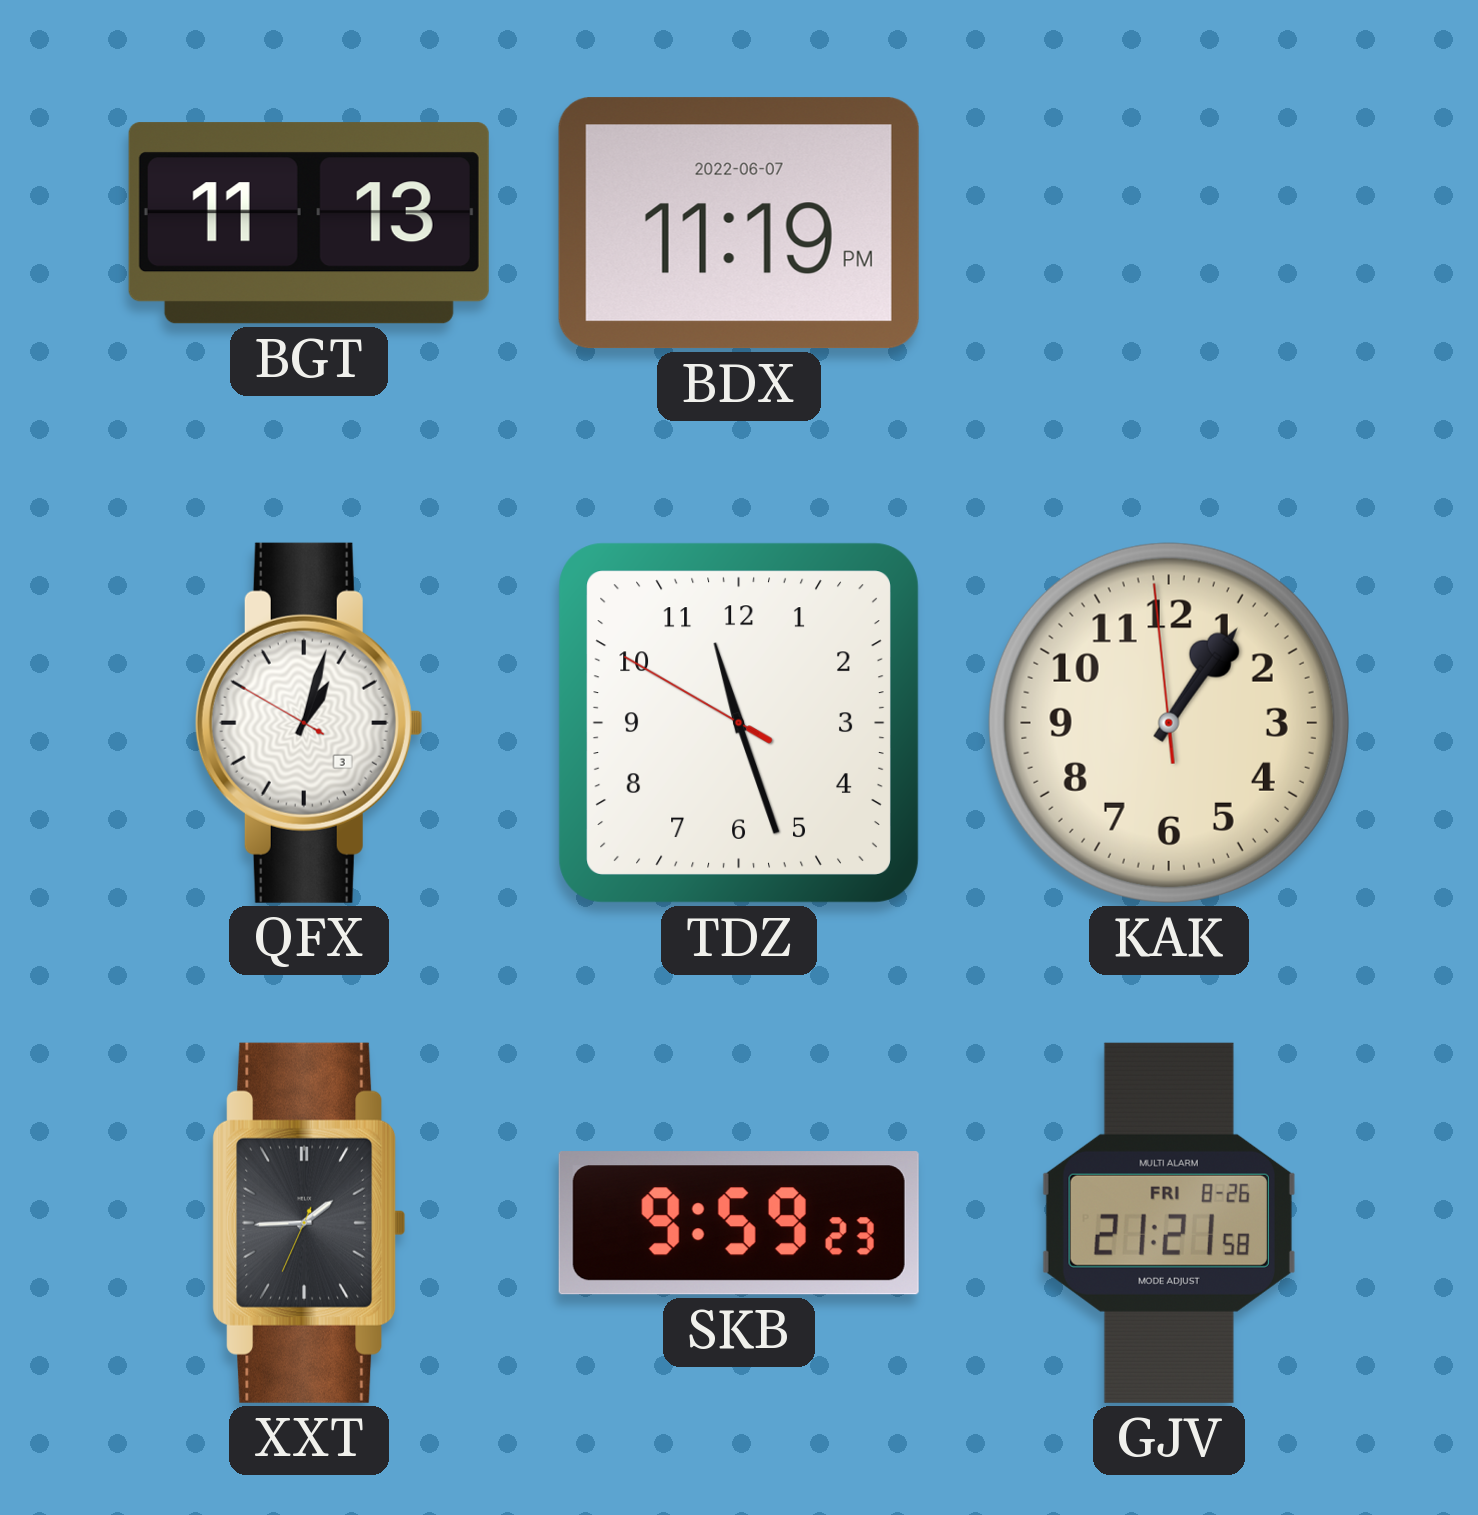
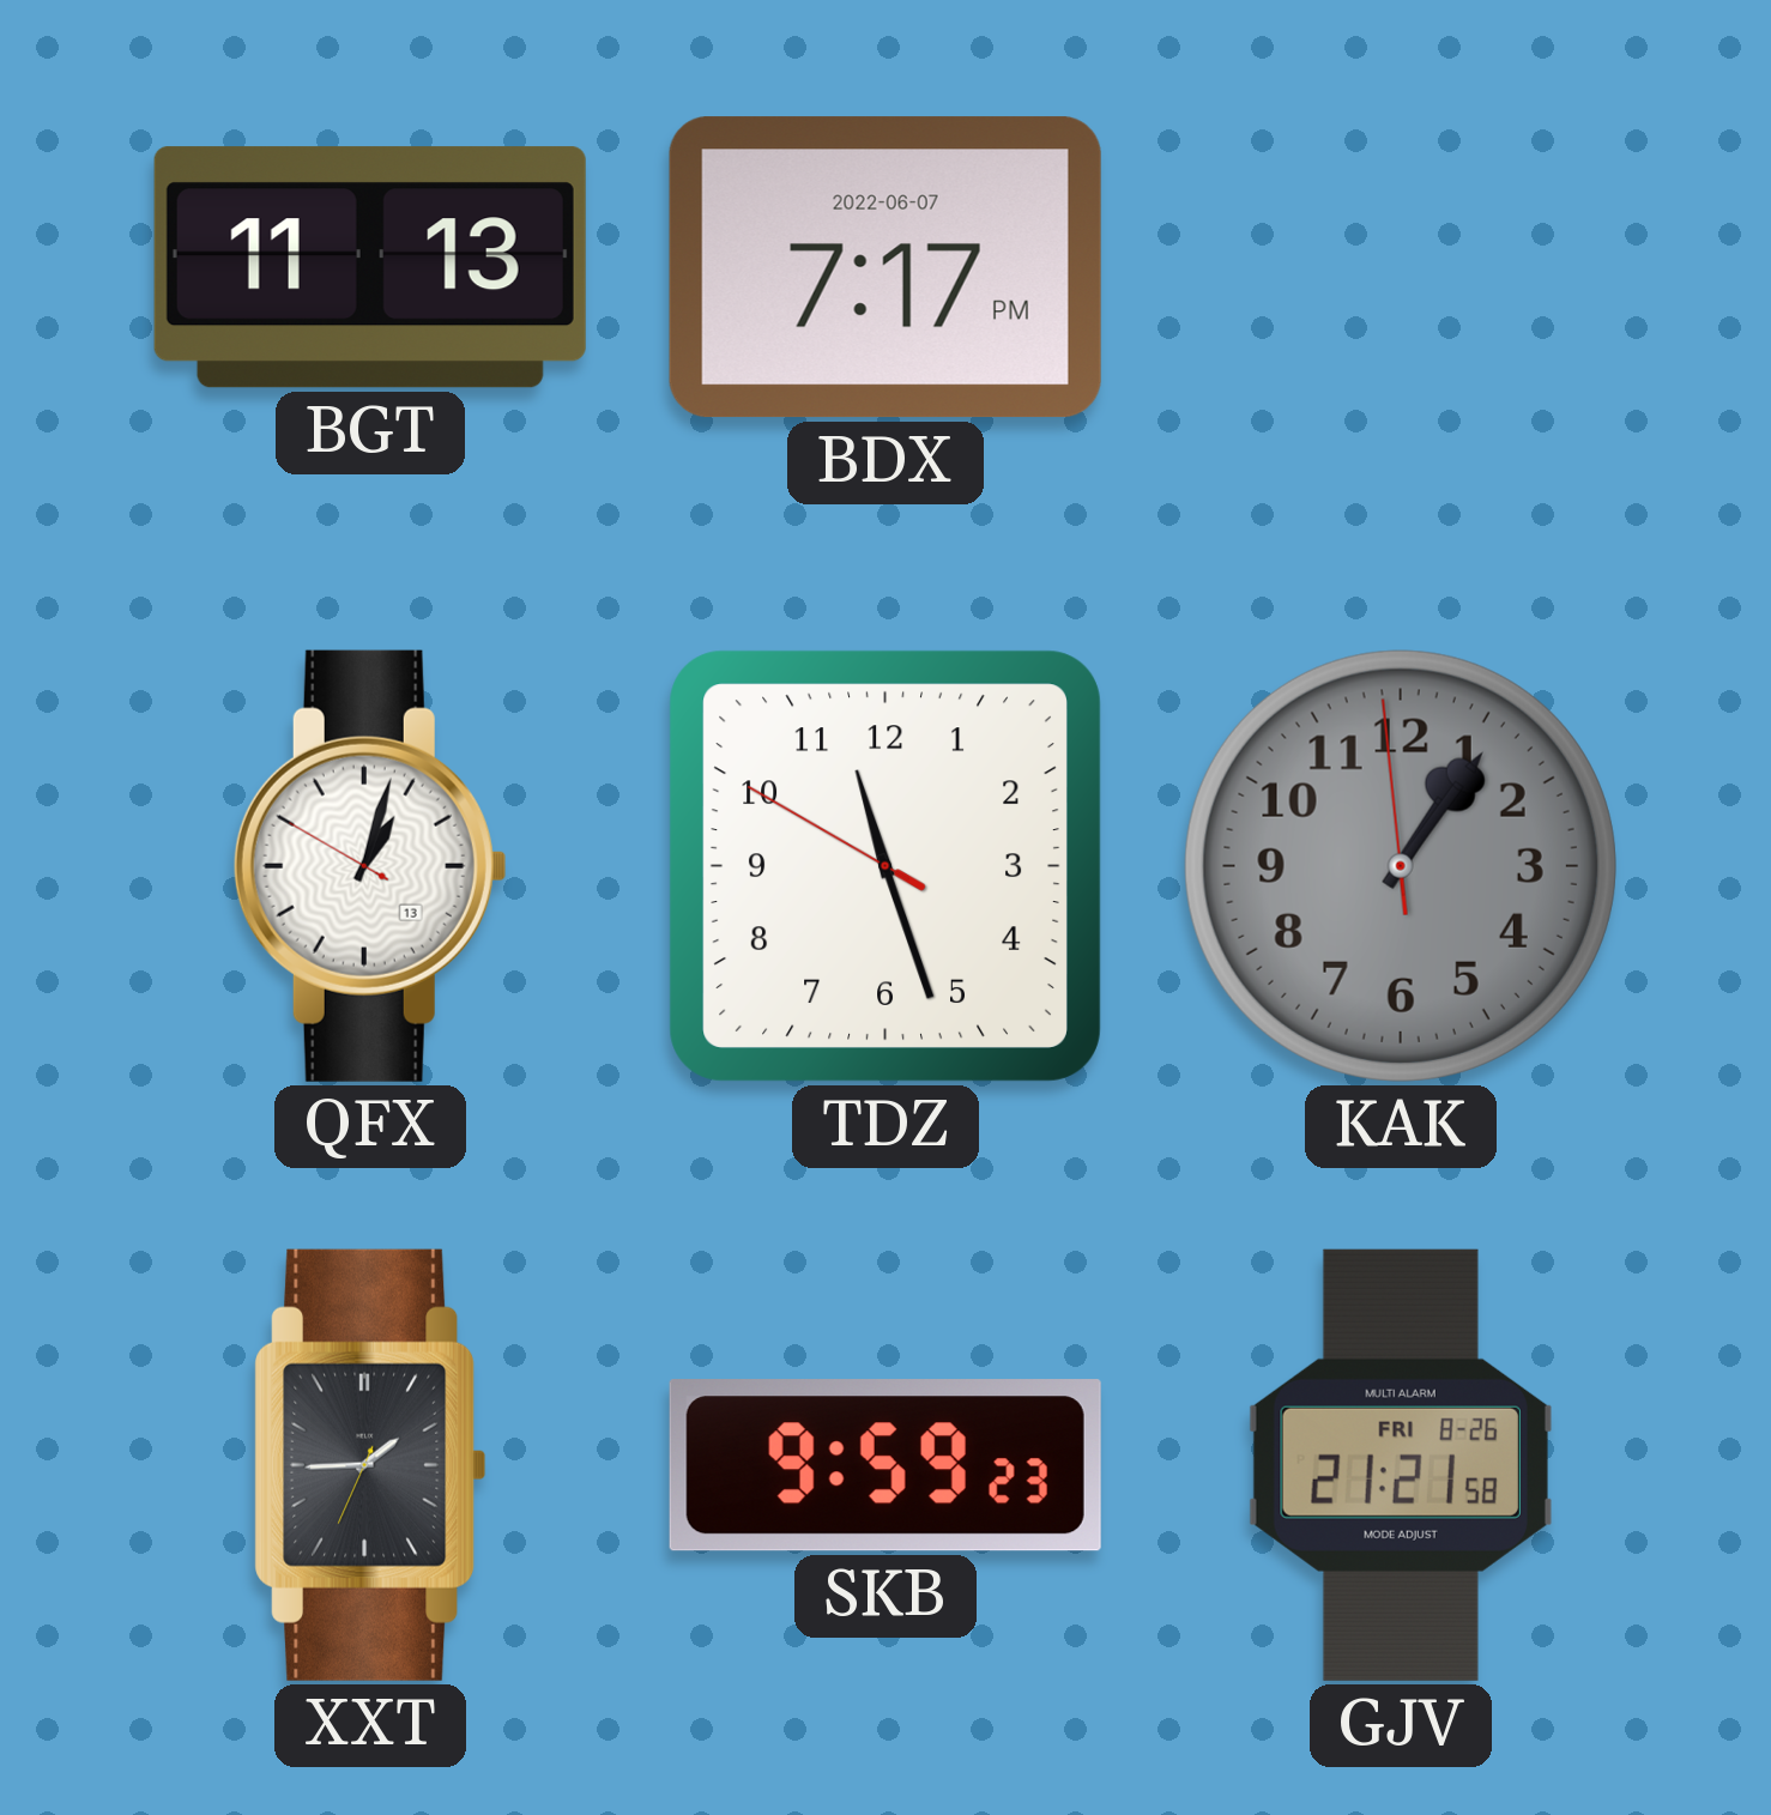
BDX: 11:19 -> 7:17
QFX date: 3 -> 13
KAK dial: cream -> grey
